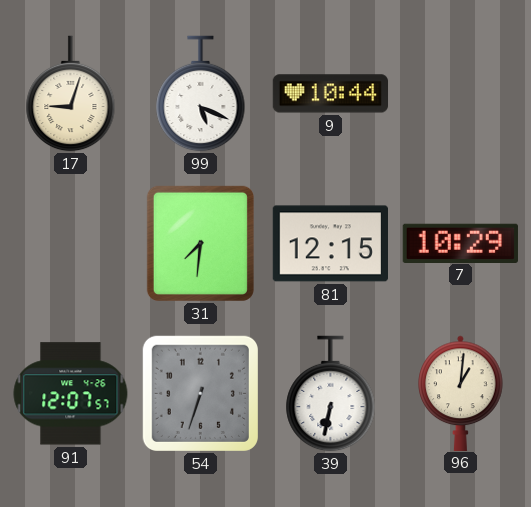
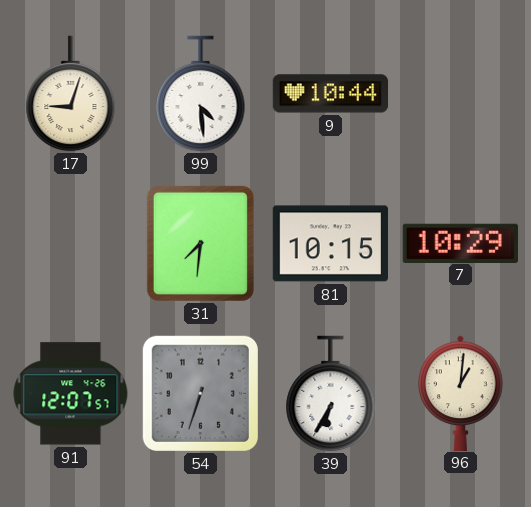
99: 5:19 -> 4:29
81: 12:15 -> 10:15
39: 6:32 -> 6:35
